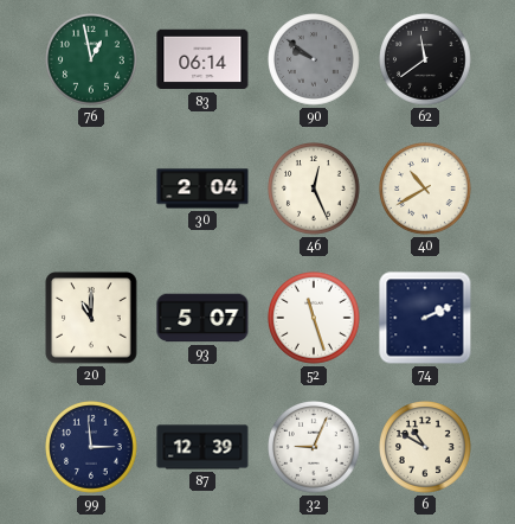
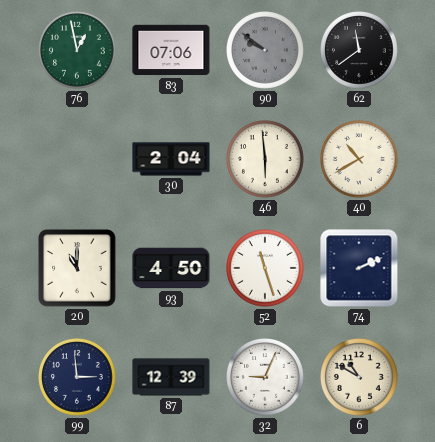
83: 06:14 -> 07:06
46: 12:26 -> 5:59
93: 5:07 -> 4:50
